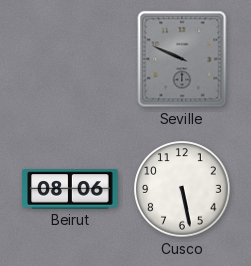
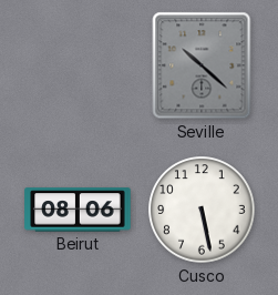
Seville: 9:49 -> 10:22
